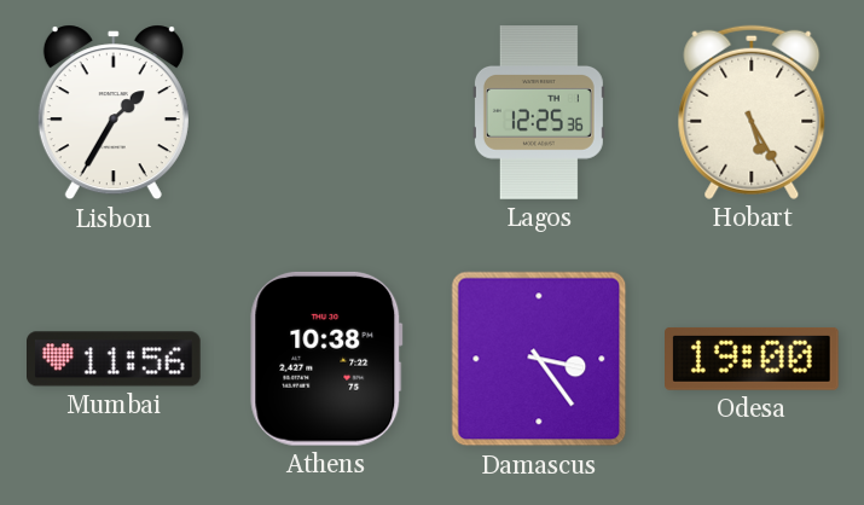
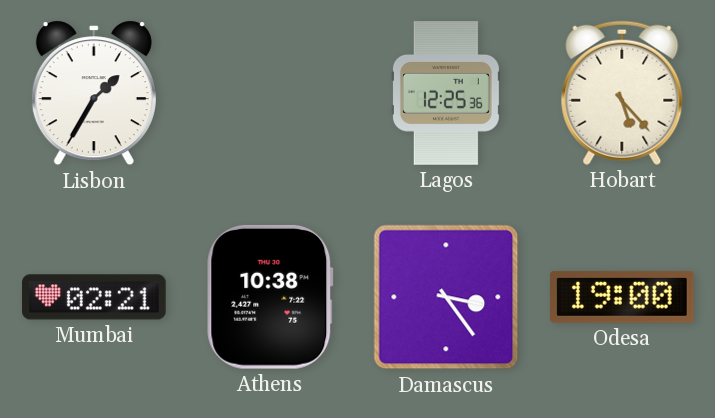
Hobart: 5:25 -> 5:23
Mumbai: 11:56 -> 02:21
